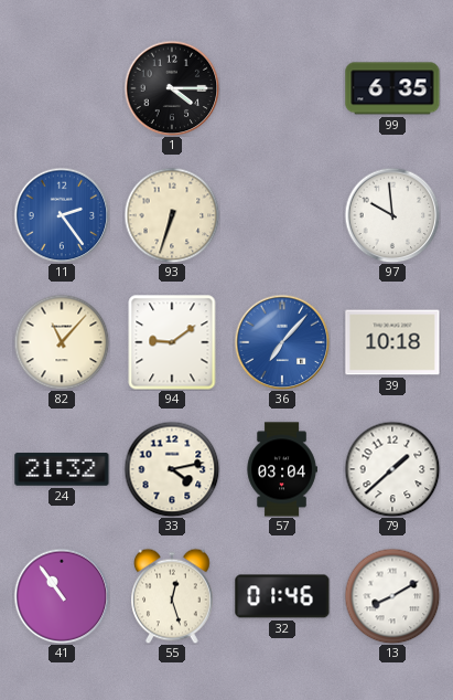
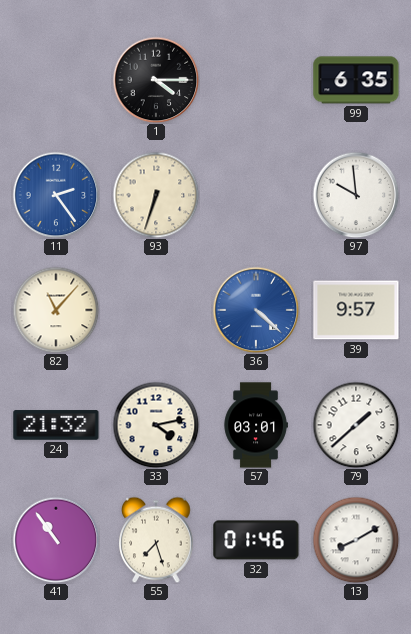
94: 9:09 -> none
36: 7:07 -> 4:22
39: 10:18 -> 9:57
57: 03:04 -> 03:01
55: 12:27 -> 7:27
